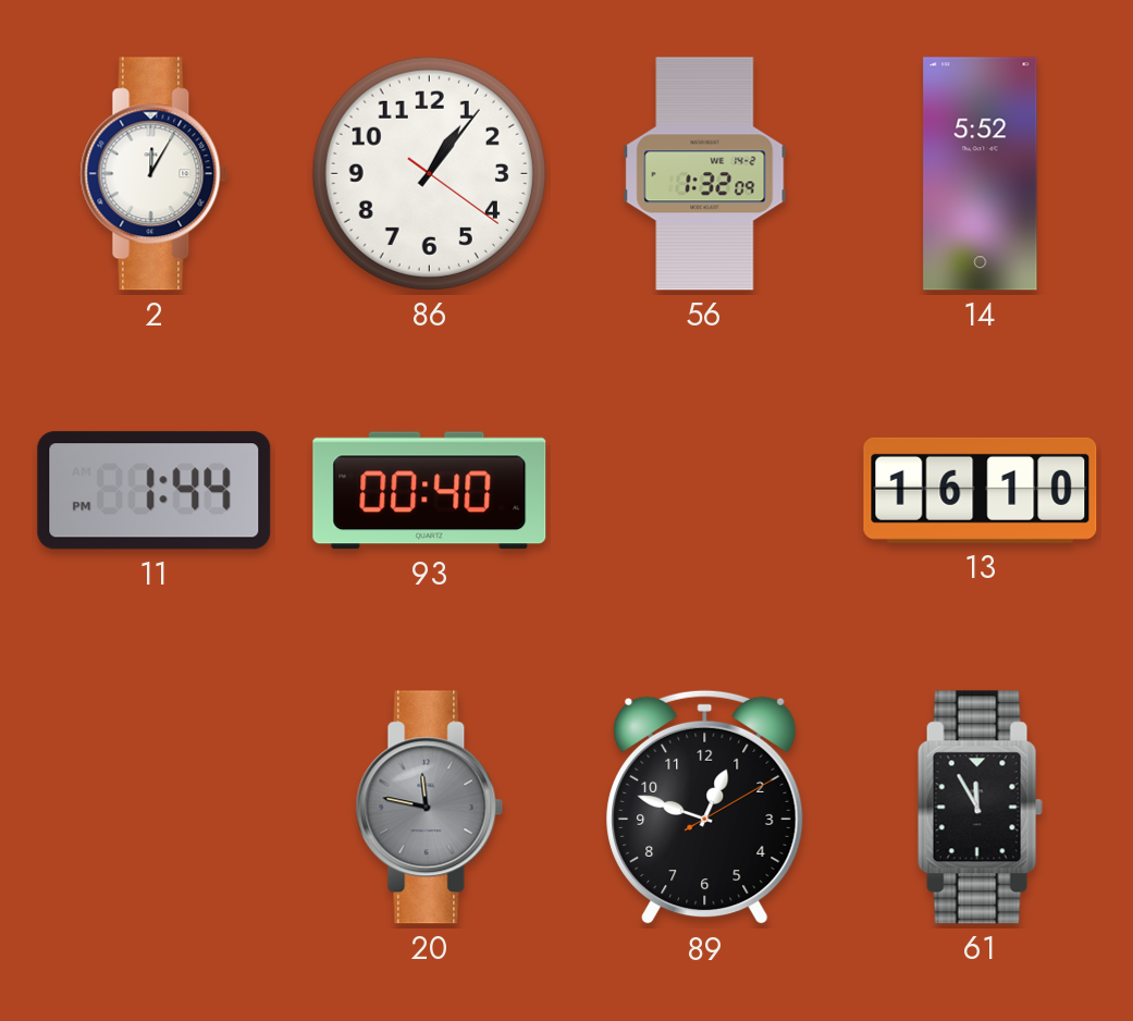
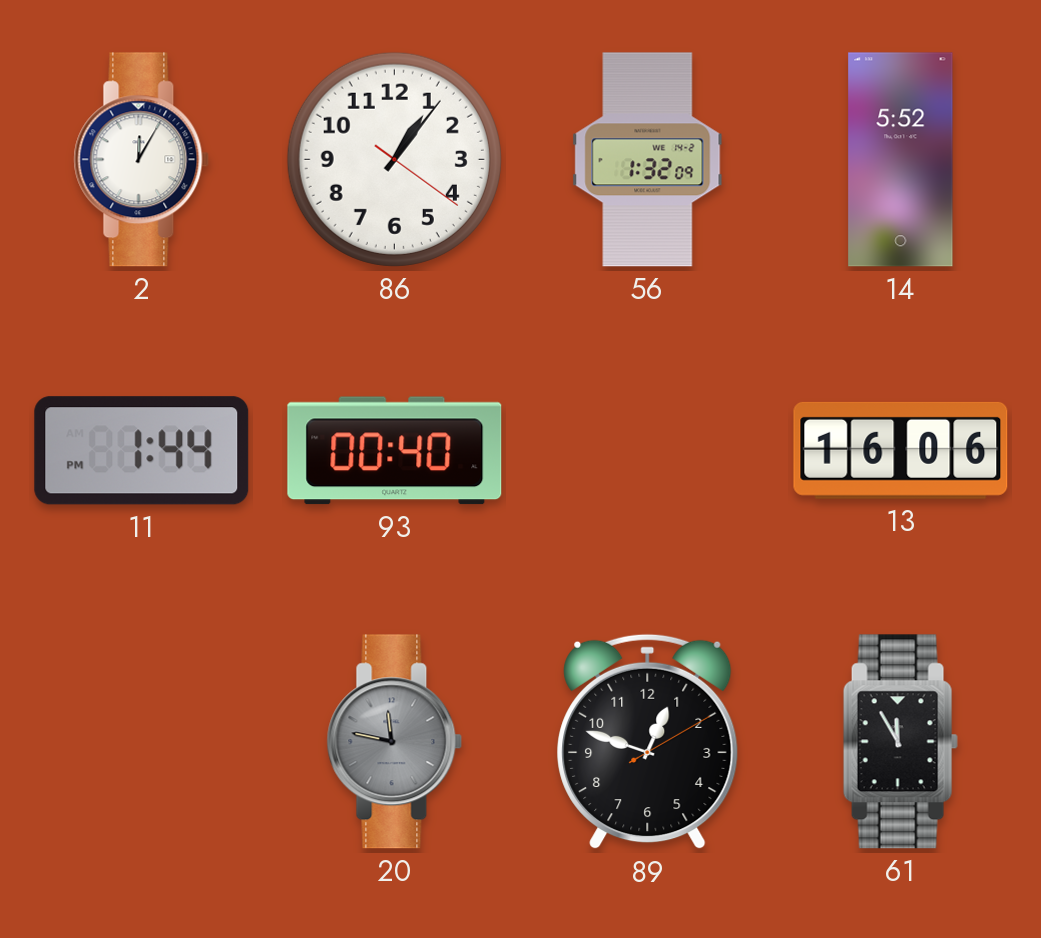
13: 16:10 -> 16:06
